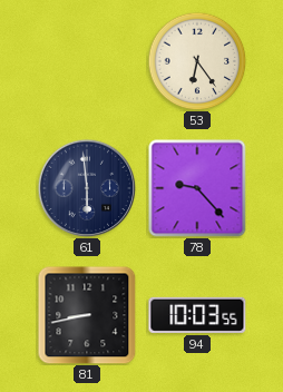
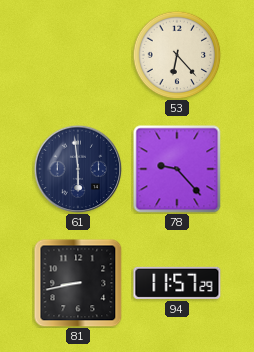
53: 6:24 -> 6:23
94: 10:03 -> 11:57
